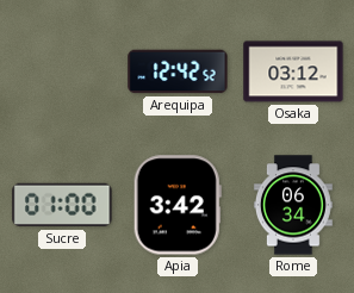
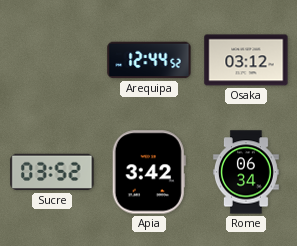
Arequipa: 12:42 -> 12:44
Sucre: 01:00 -> 03:52
